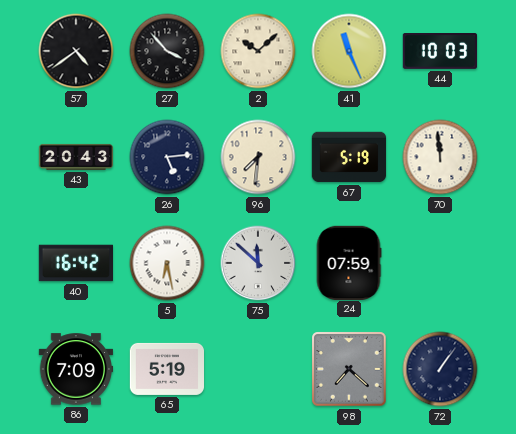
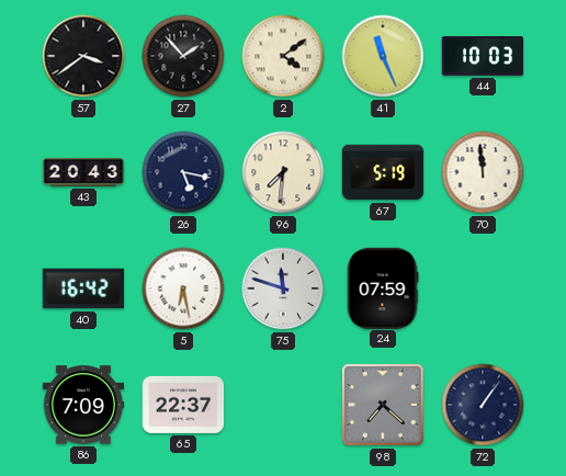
57: 4:39 -> 3:39
27: 3:53 -> 1:53
2: 10:08 -> 4:09
26: 5:14 -> 5:17
75: 11:52 -> 11:48
65: 5:19 -> 22:37
